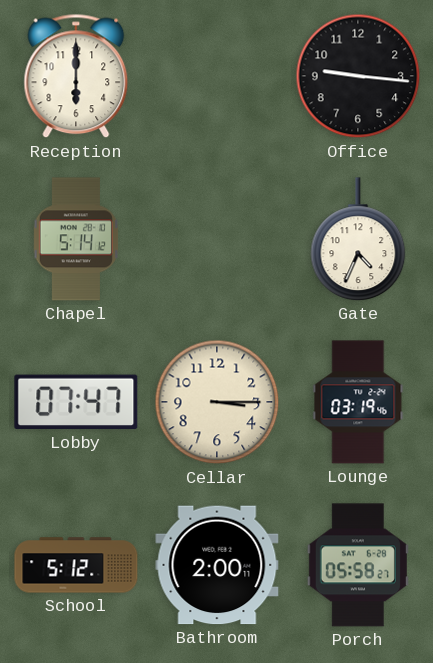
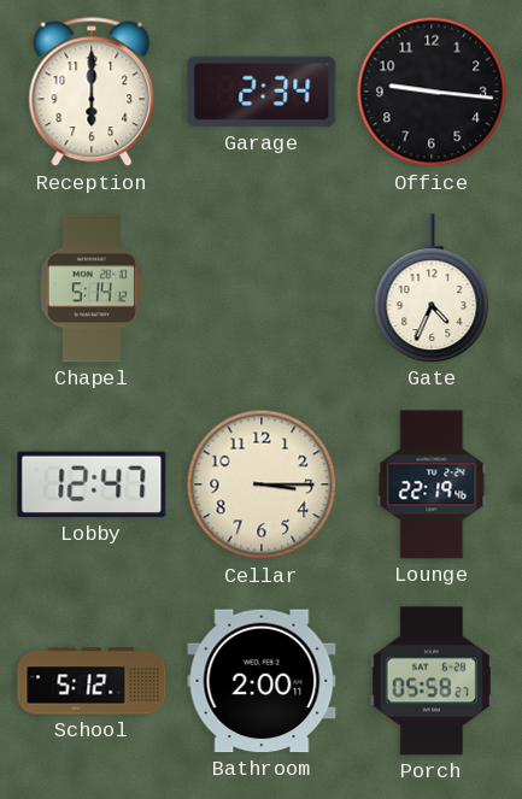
Garage: none -> 2:34
Lobby: 07:47 -> 12:47
Lounge: 03:19 -> 22:19
